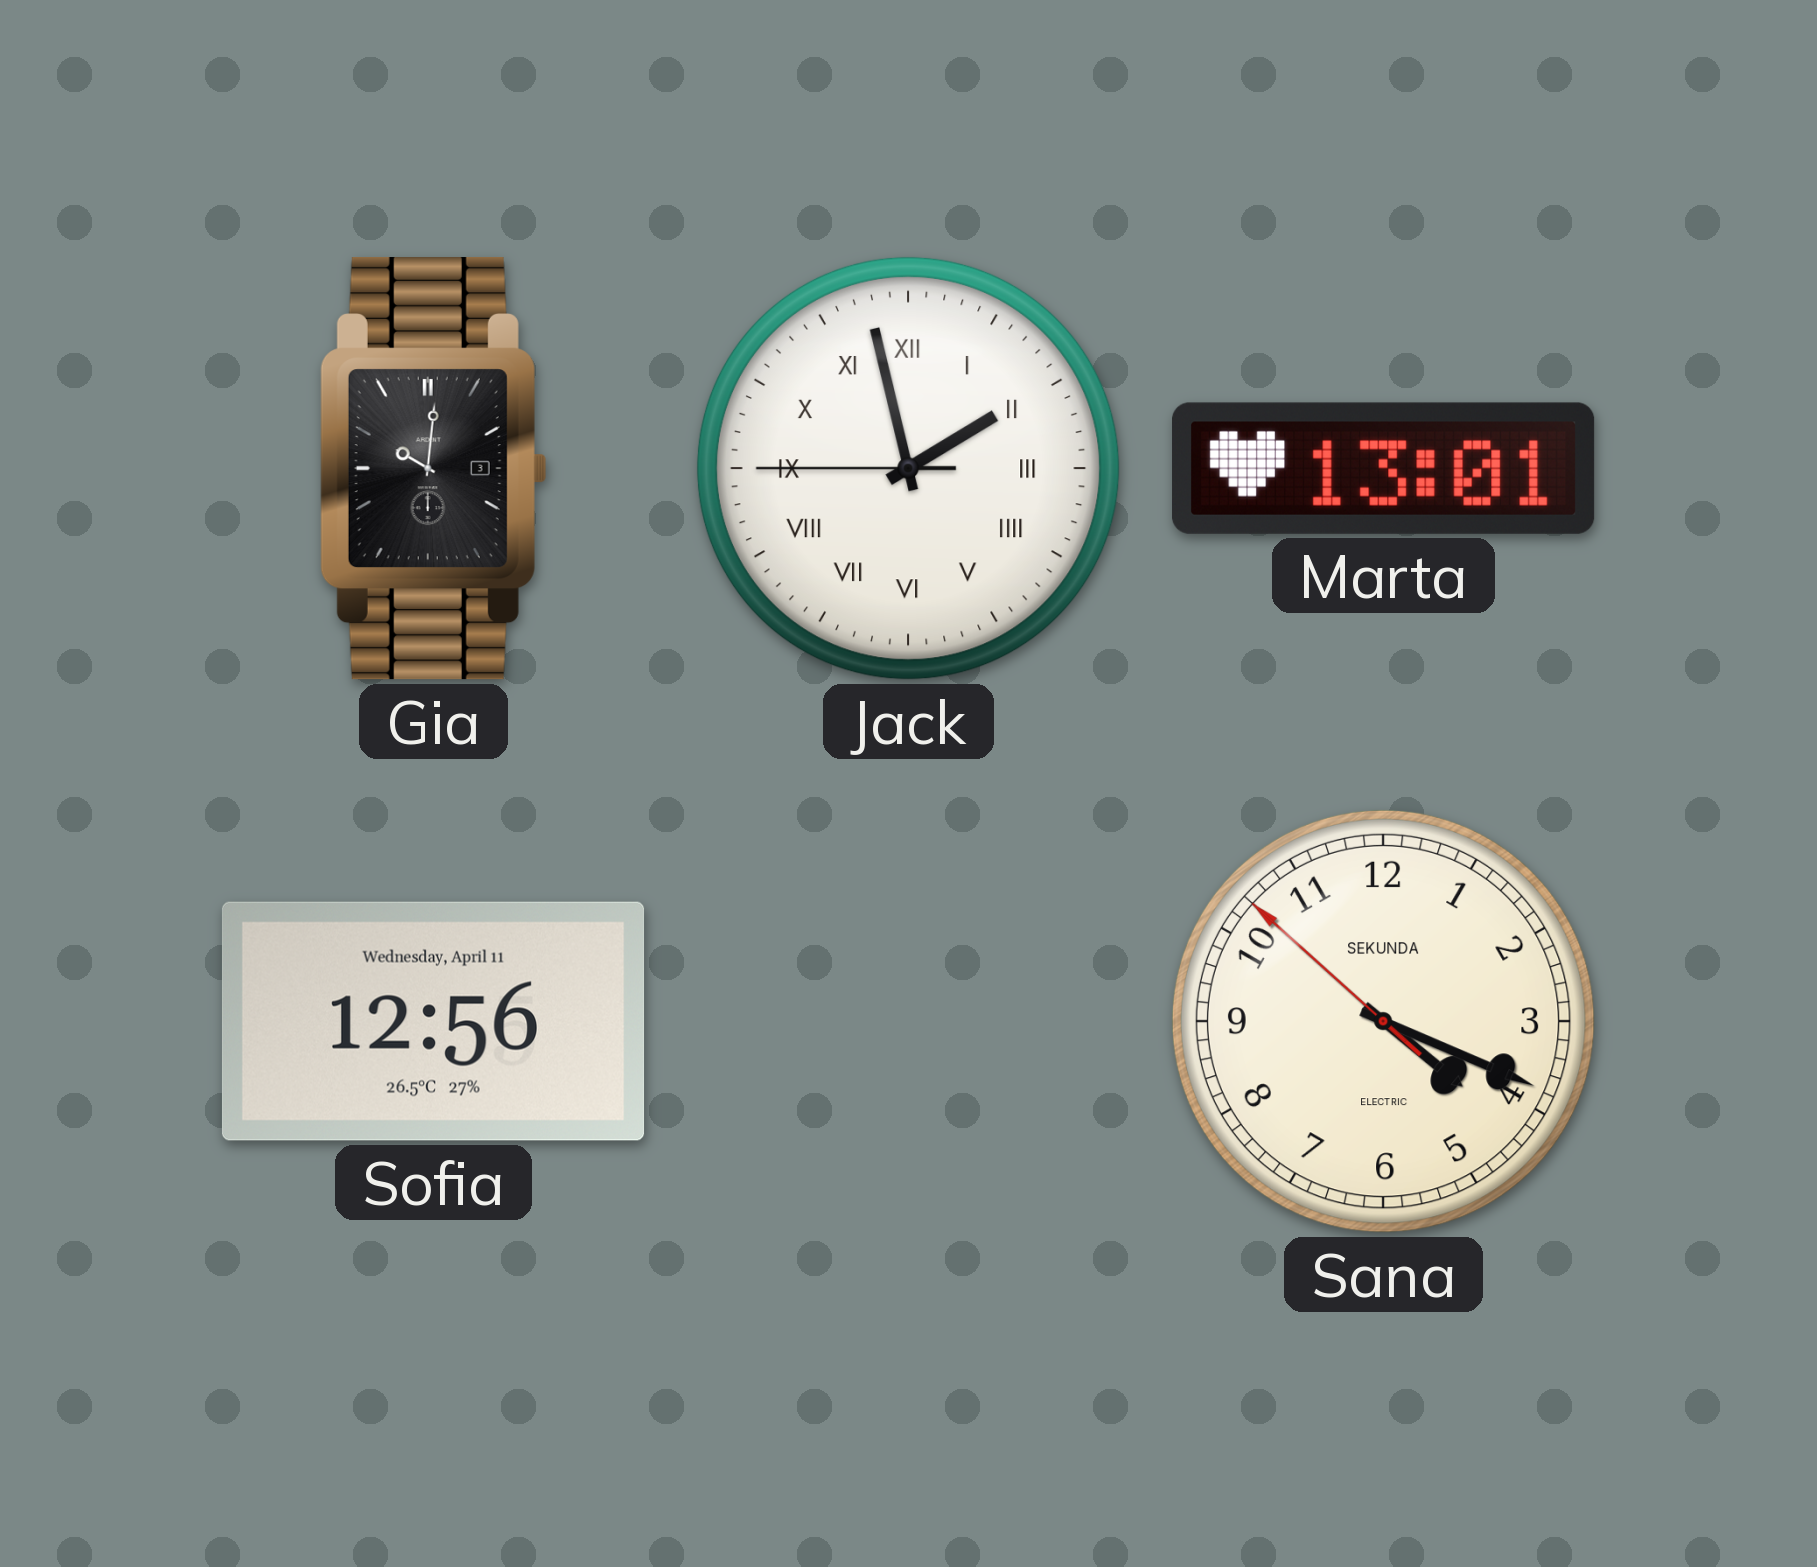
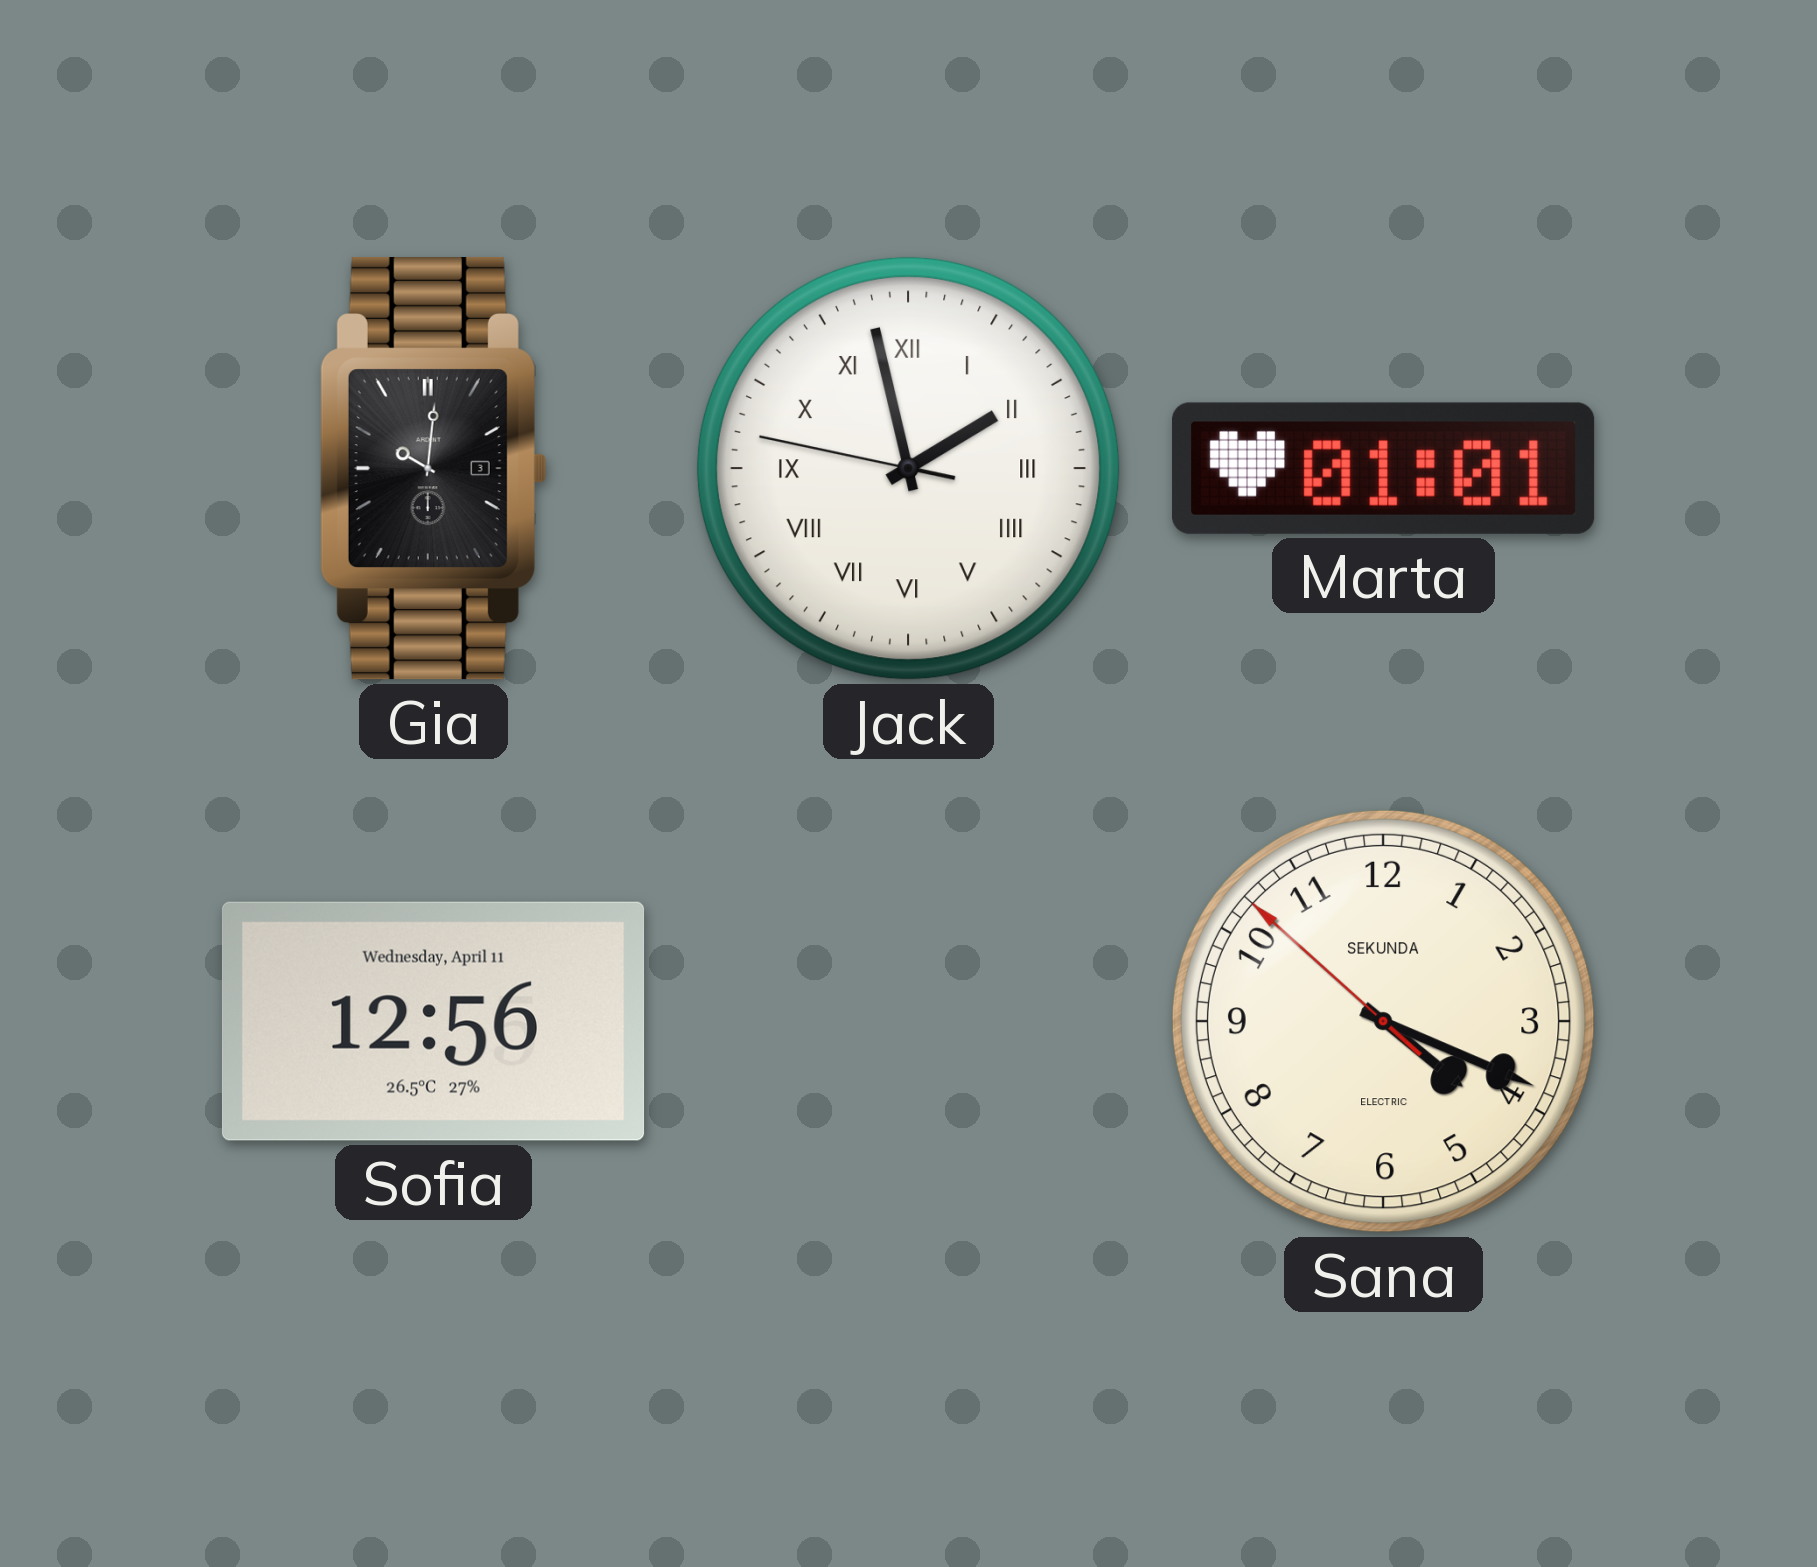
Jack: 1:57:45 -> 1:57:47
Marta: 13:01 -> 01:01
